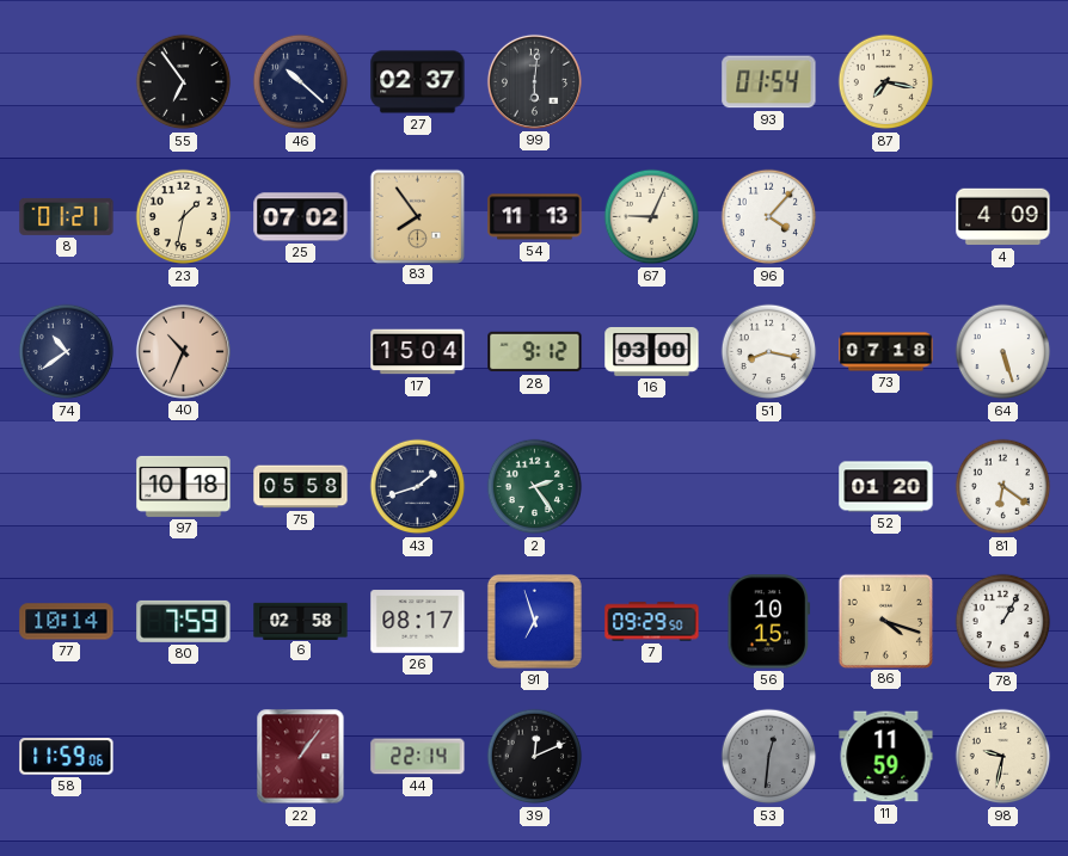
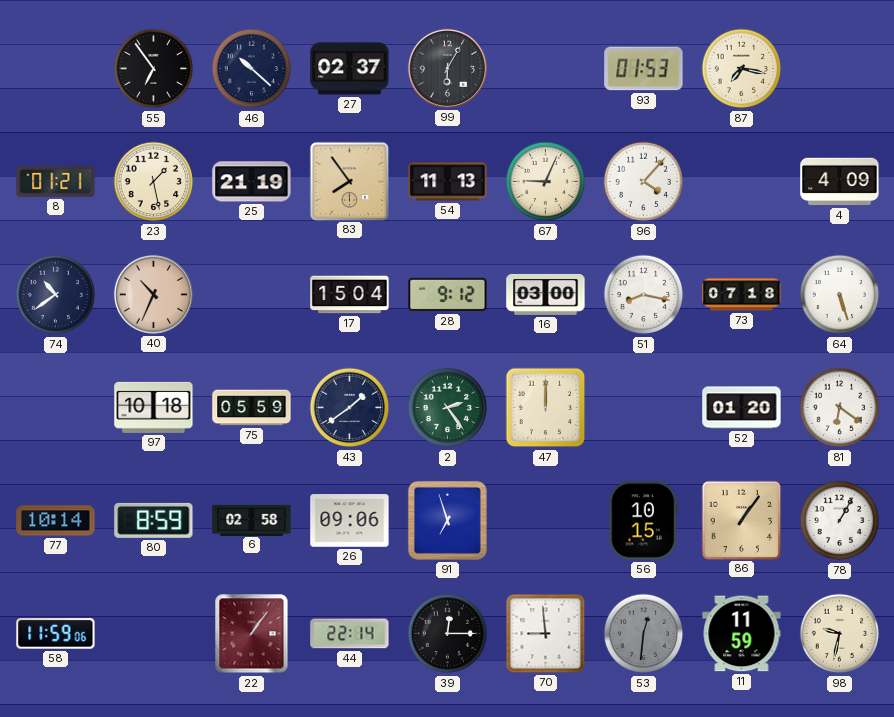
99: 6:01 -> 6:05
93: 01:54 -> 01:53
23: 1:32 -> 1:28
25: 07:02 -> 21:19
75: 05:58 -> 05:59
43: 1:42 -> 1:39
47: none -> 12:00
80: 7:59 -> 8:59
26: 08:17 -> 09:06
7: 09:29 -> none
86: 4:18 -> 1:06
39: 12:11 -> 12:15
70: none -> 8:59
